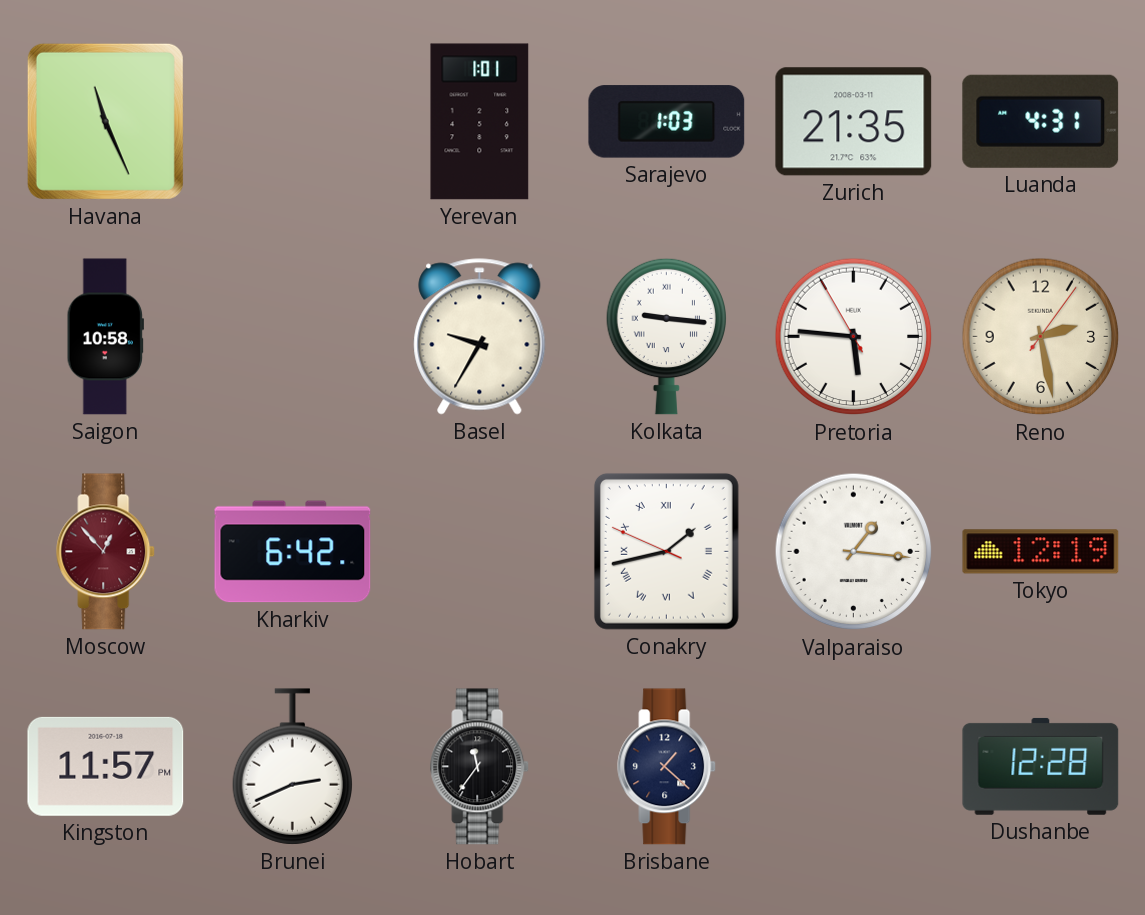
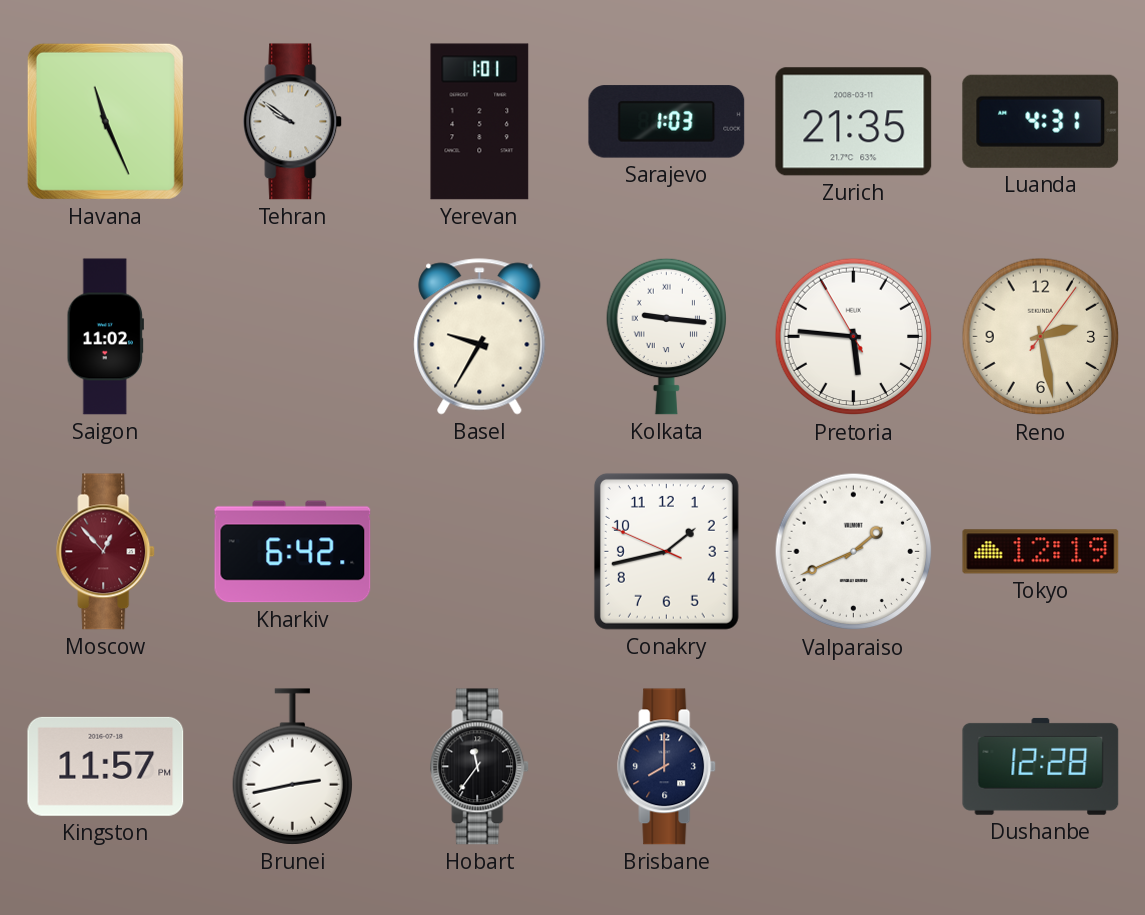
Tehran: none -> 9:51
Saigon: 10:58 -> 11:02
Conakry numerals: Roman -> Arabic
Valparaiso: 1:16 -> 1:41
Brunei: 2:41 -> 2:43
Brisbane: 1:22 -> 8:00
